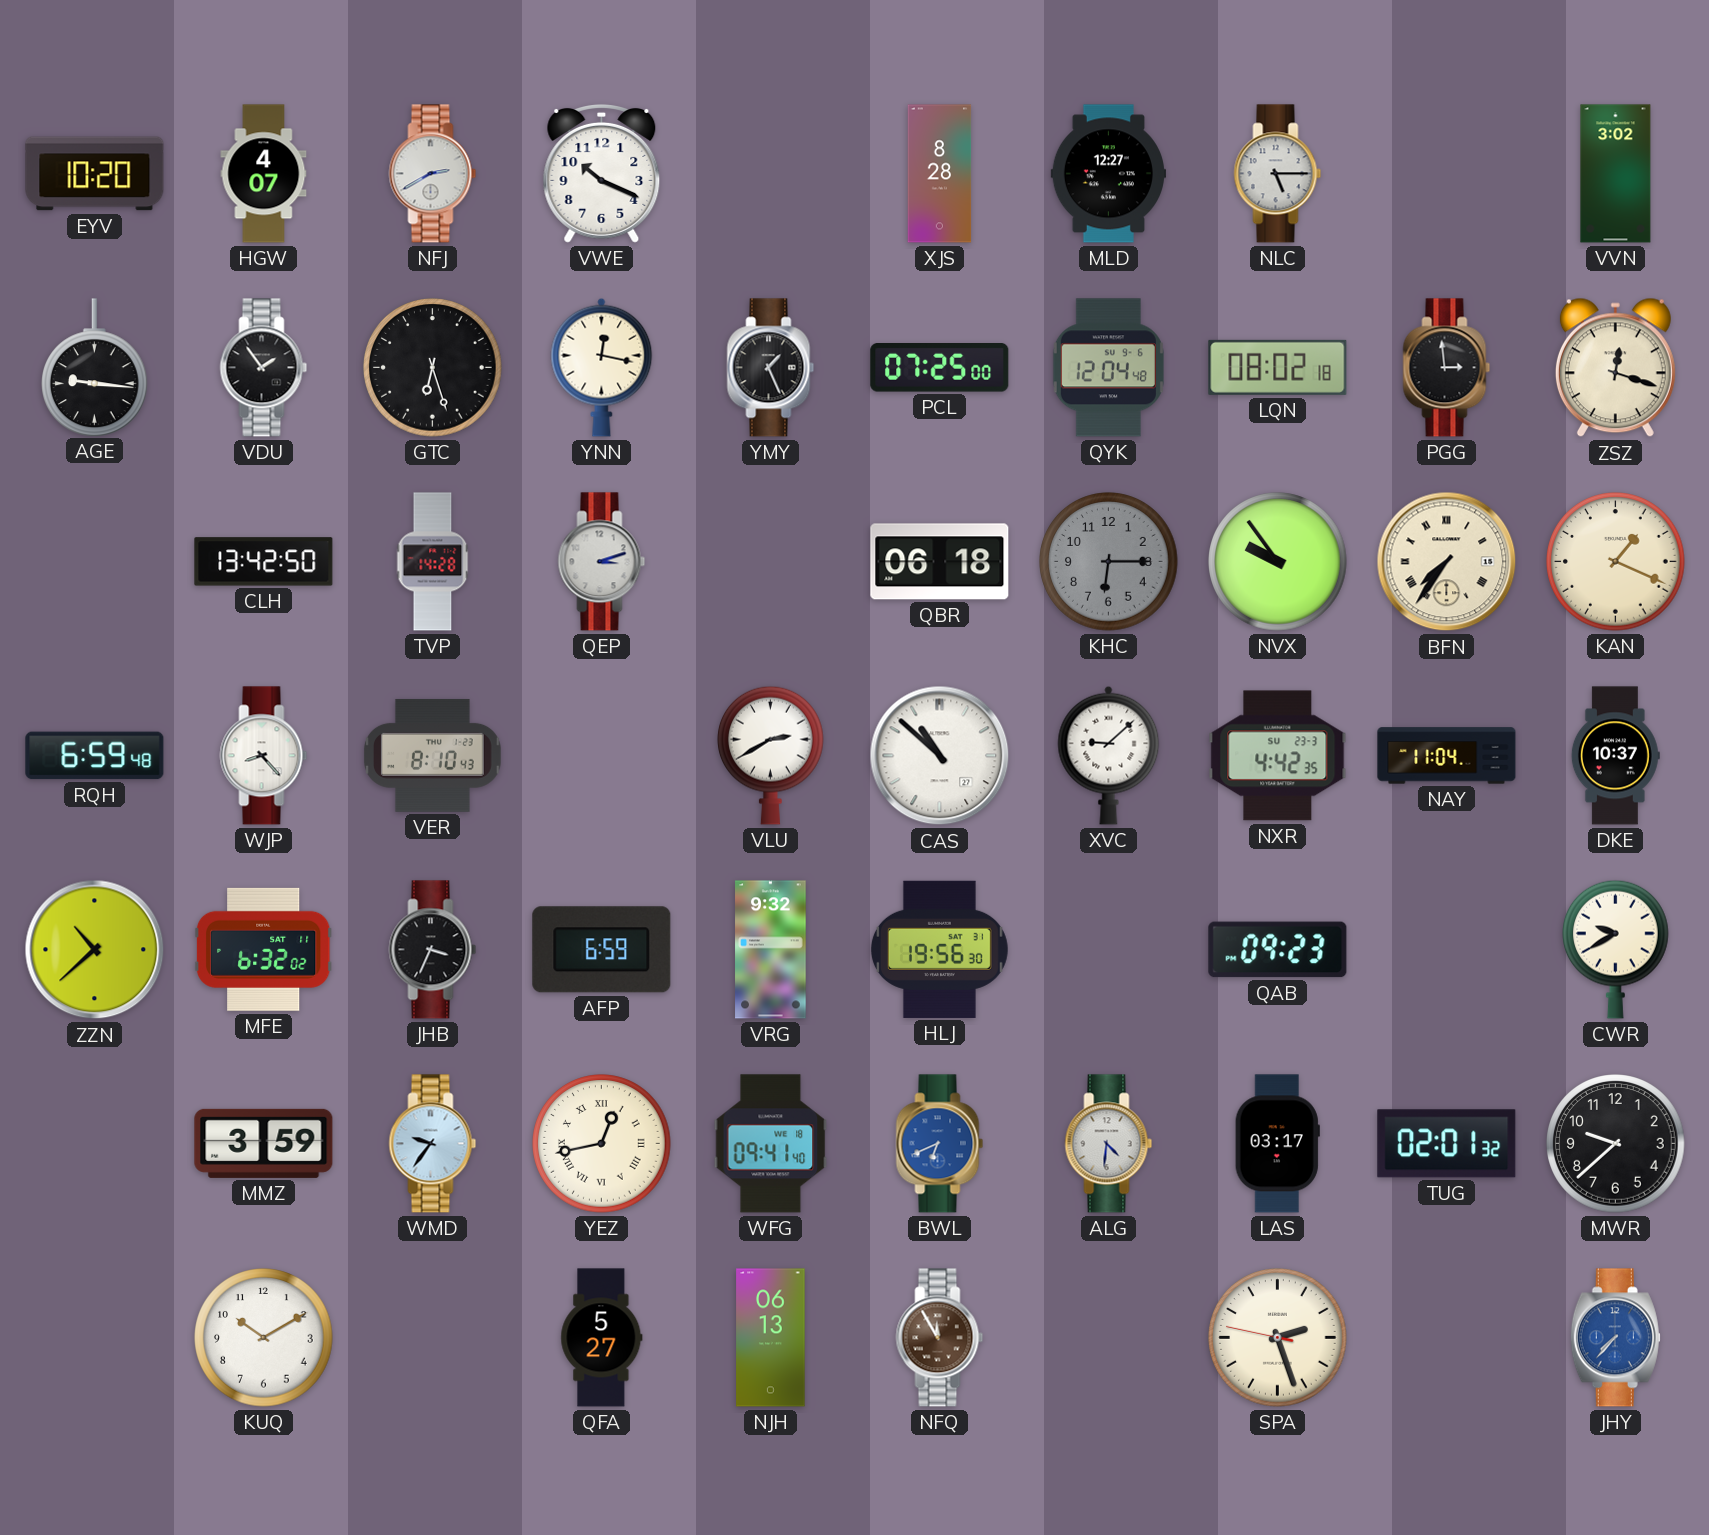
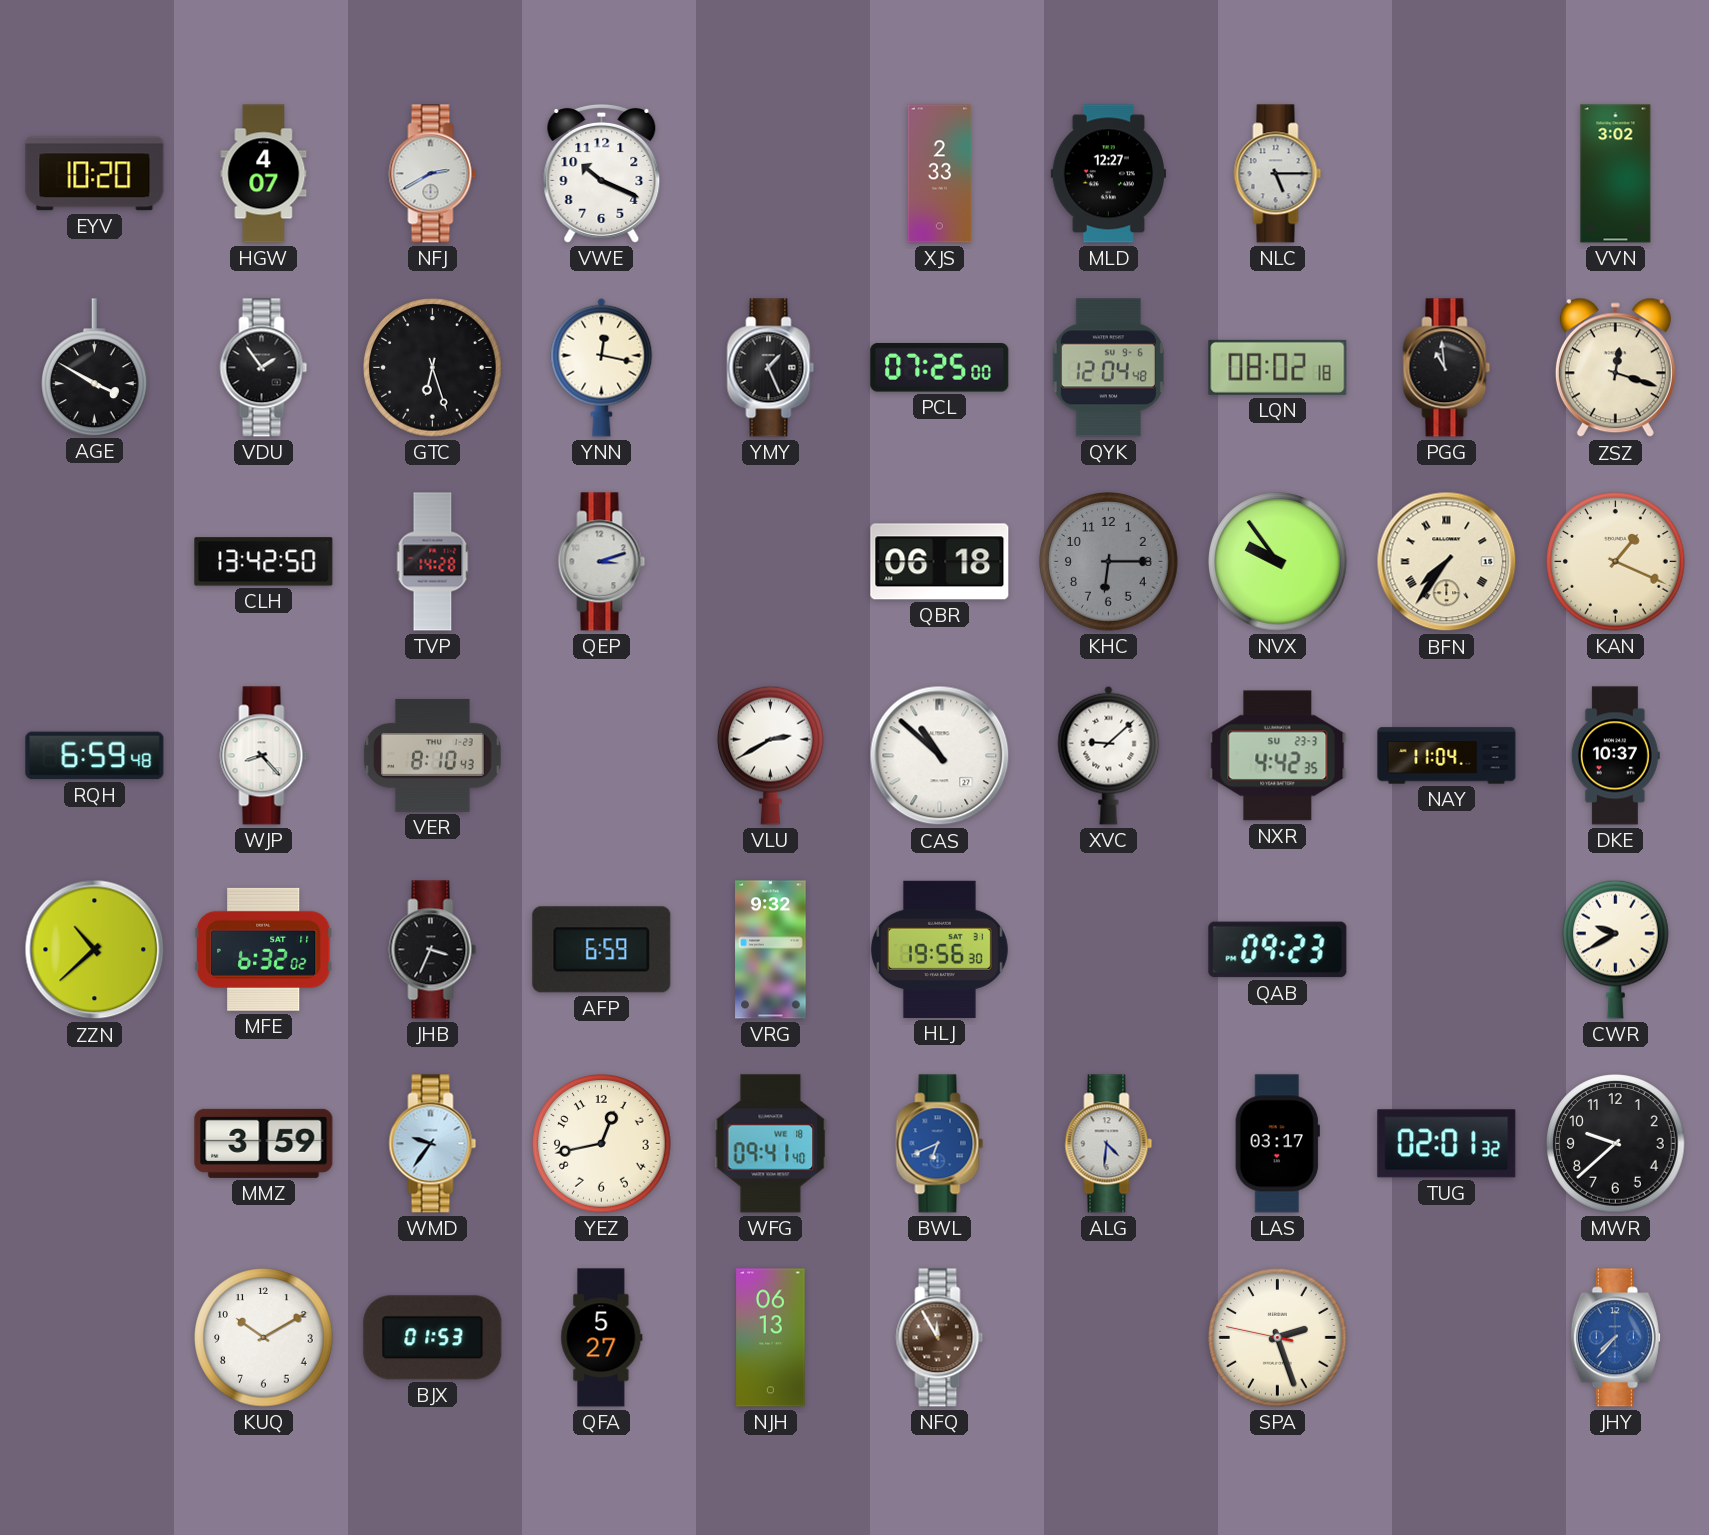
XJS: 8:28 -> 2:33
AGE: 9:16 -> 3:50
PGG: 2:59 -> 10:59
YEZ numerals: Roman -> Arabic
BJX: none -> 01:53
